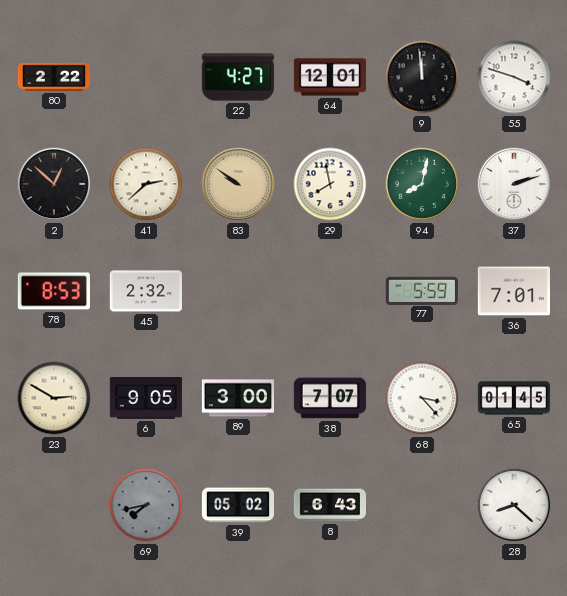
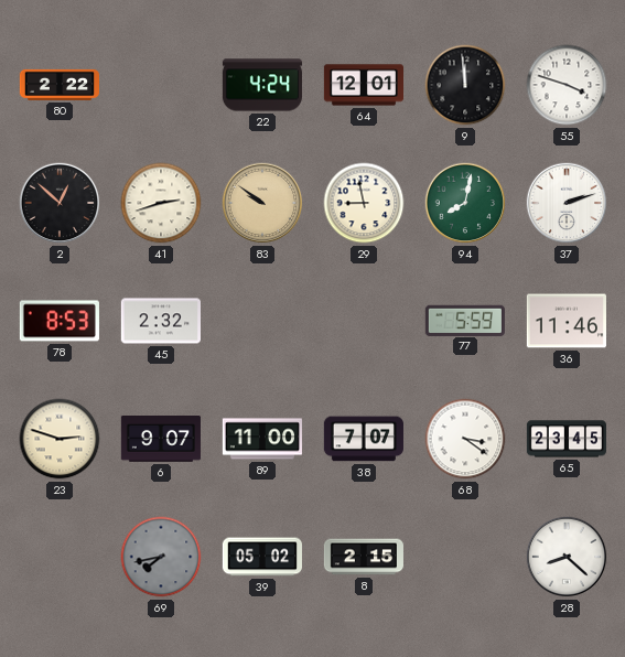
22: 4:27 -> 4:24
41: 2:38 -> 2:42
29: 7:58 -> 8:58
36: 7:01 -> 11:46
23: 2:50 -> 2:48
6: 9:05 -> 9:07
89: 3:00 -> 11:00
68: 3:23 -> 3:21
65: 01:45 -> 23:45
8: 6:43 -> 2:15
